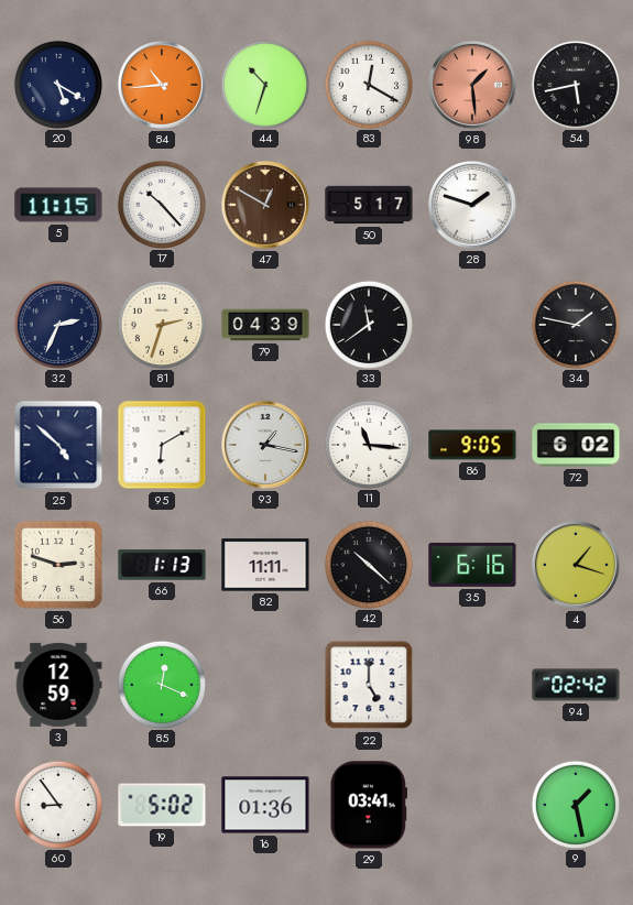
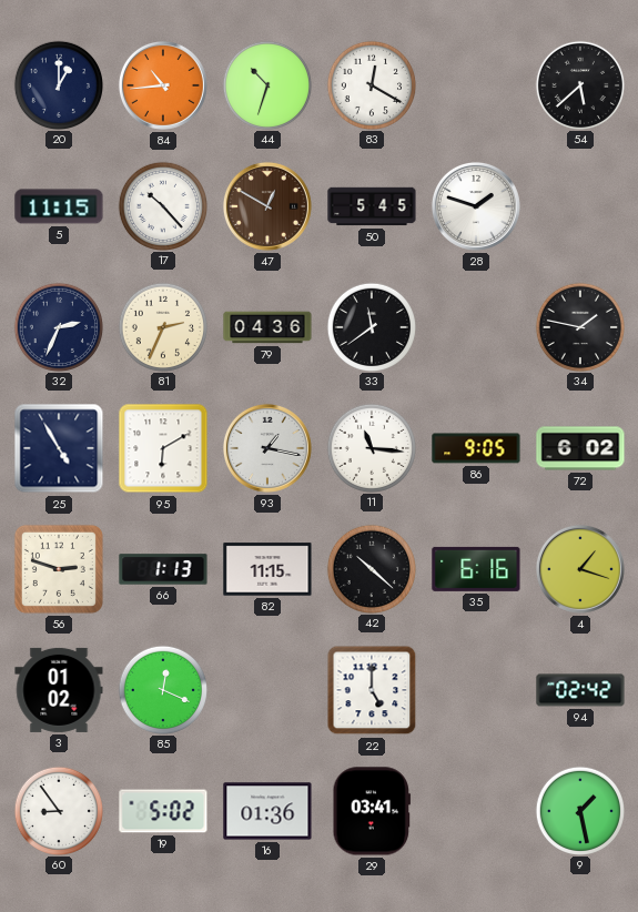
20: 5:20 -> 1:00
98: 1:29 -> none
54: 5:43 -> 5:38
50: 5:17 -> 5:45
81: 2:33 -> 2:34
79: 04:39 -> 04:36
25: 4:52 -> 4:55
82: 11:11 -> 11:15
3: 12:59 -> 01:02
